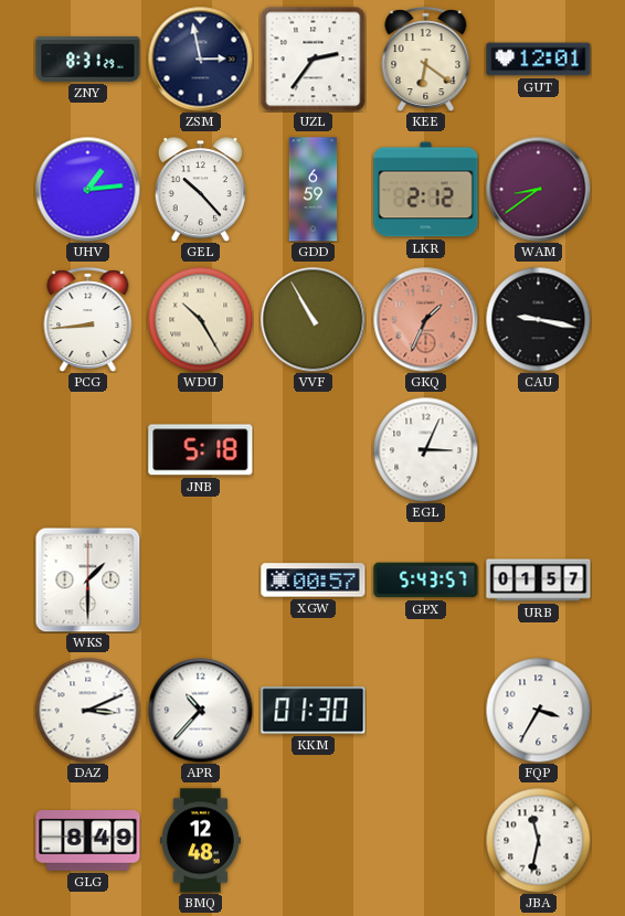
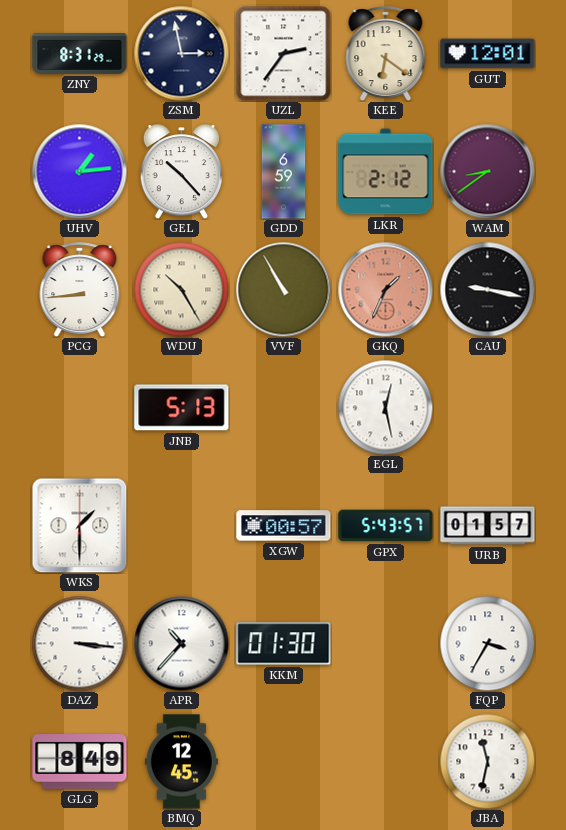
JNB: 5:18 -> 5:13
EGL: 3:04 -> 12:28
DAZ: 3:11 -> 3:16
BMQ: 12:48 -> 12:45
